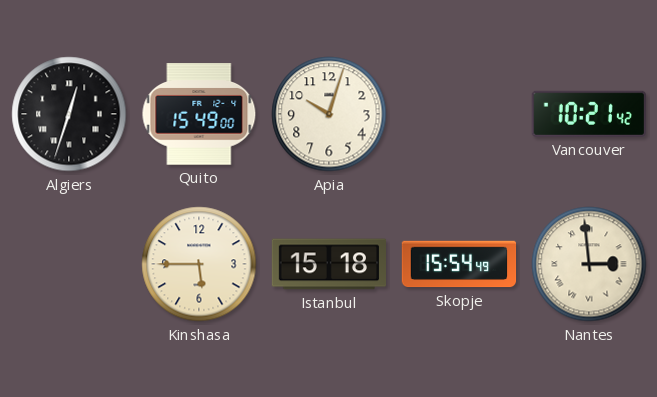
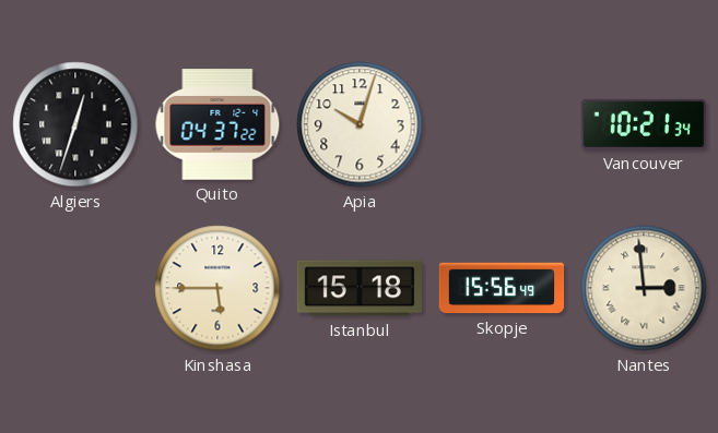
Quito: 15:49 -> 04:37
Vancouver: 10:21:42 -> 10:21:34
Skopje: 15:54 -> 15:56
